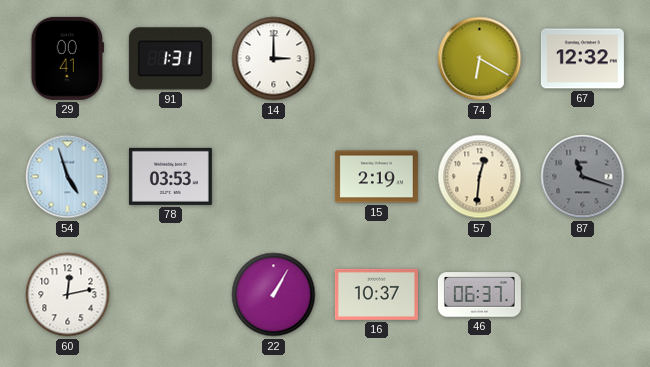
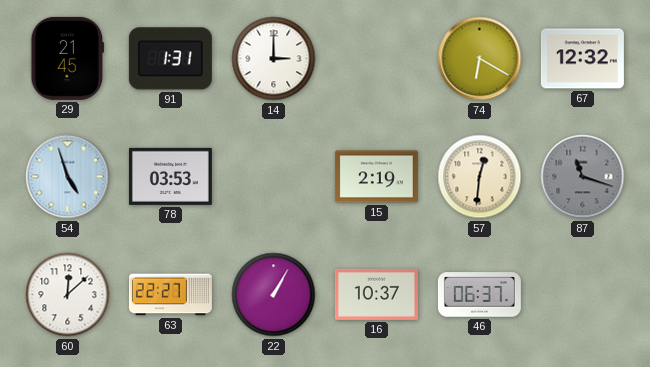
29: 00:41 -> 21:45
60: 12:13 -> 12:08
63: none -> 22:27
